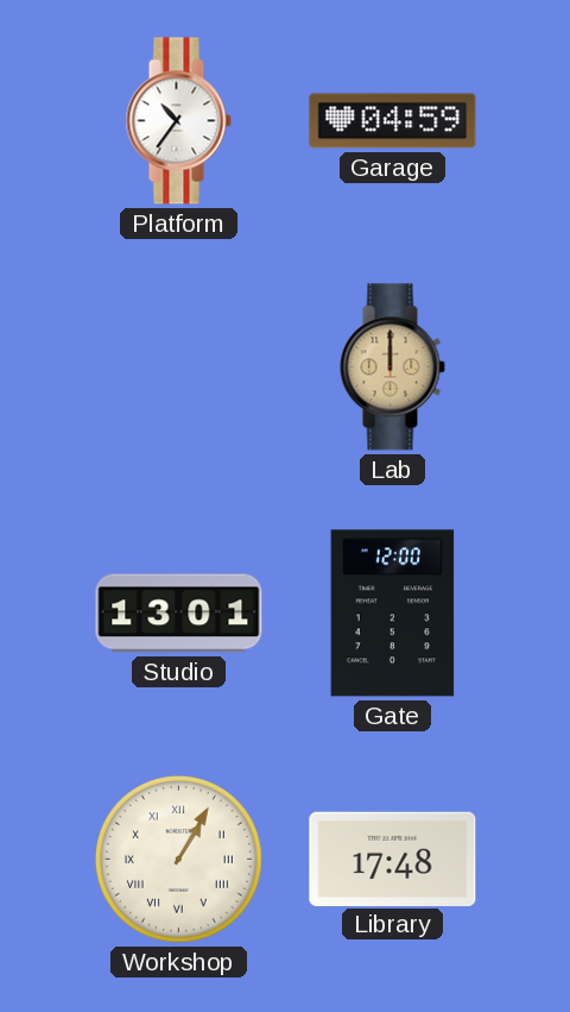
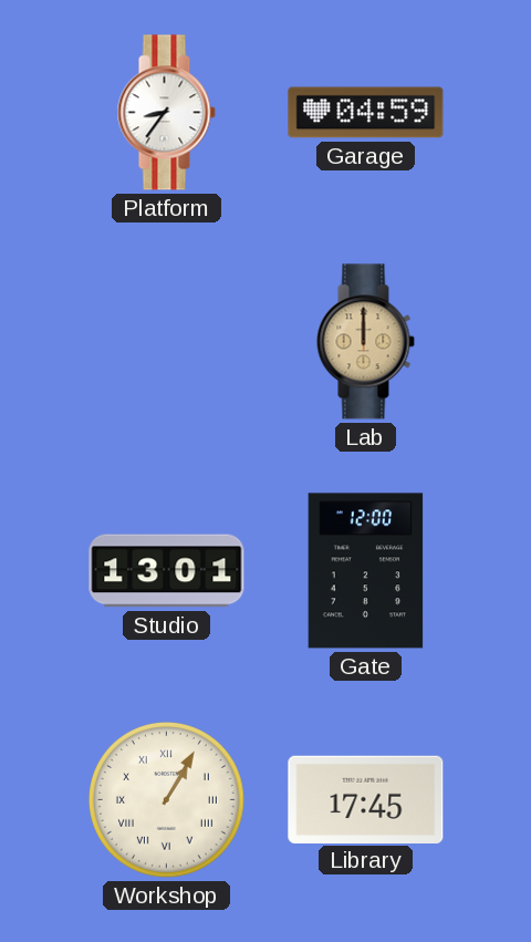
Platform: 10:36 -> 8:36
Library: 17:48 -> 17:45
